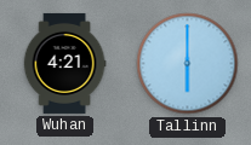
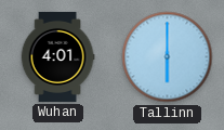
Wuhan: 4:21 -> 4:01
